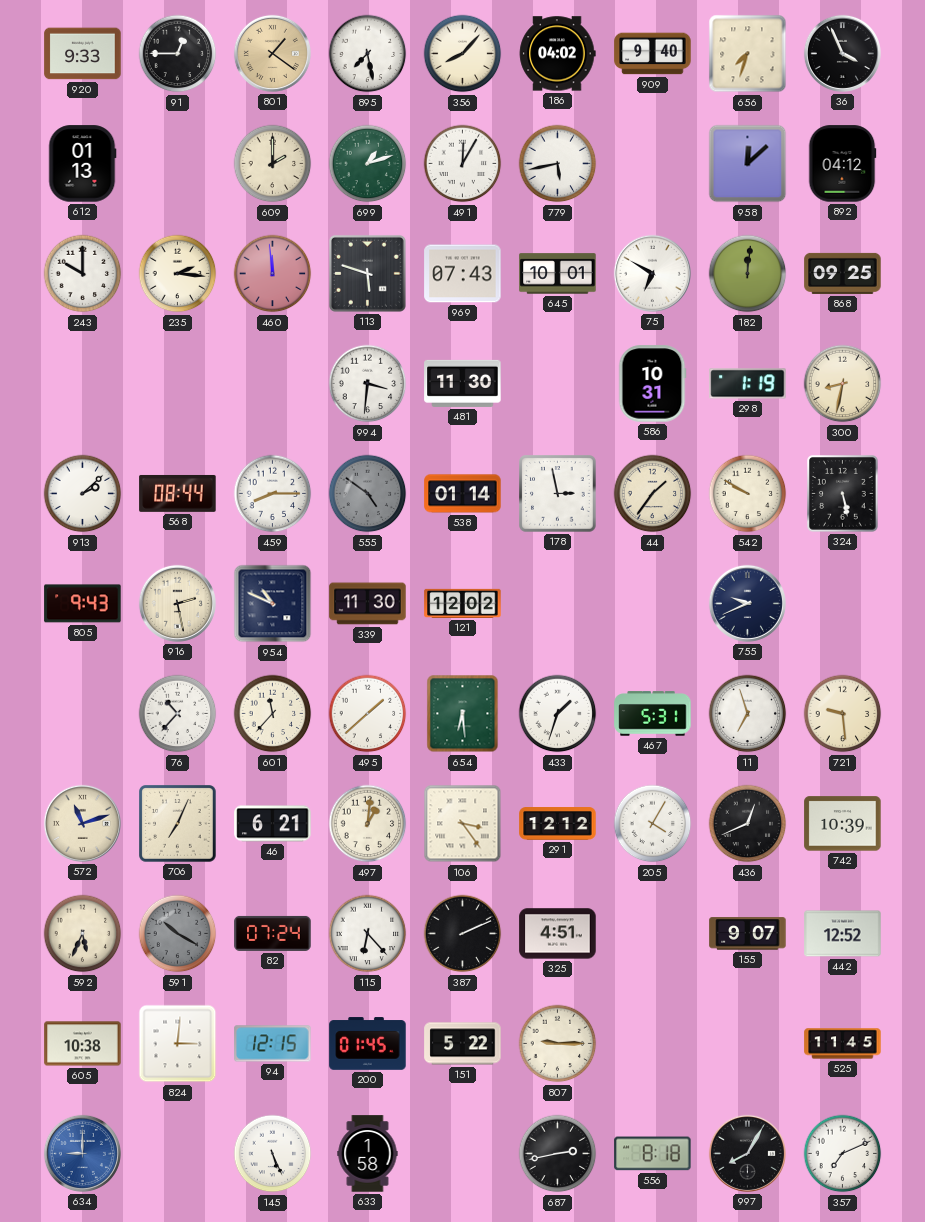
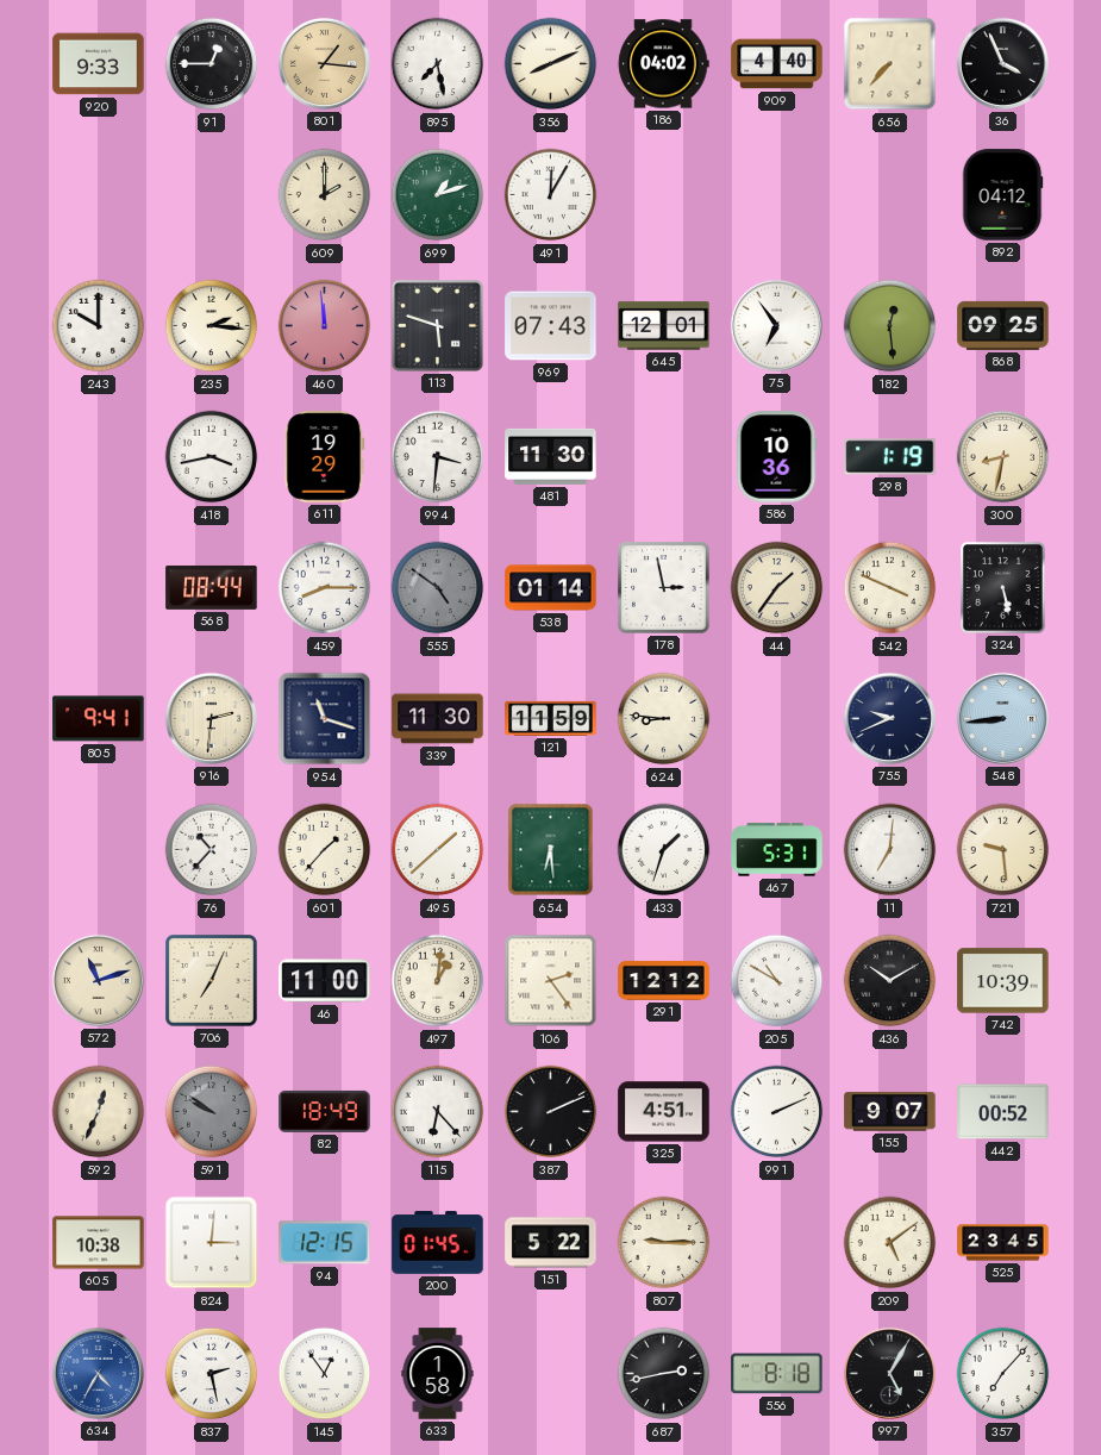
801: 1:21 -> 1:16
356: 8:07 -> 8:11
909: 9:40 -> 4:40
656: 7:33 -> 7:37
612: 01:13 -> none
779: 5:43 -> none
958: 12:08 -> none
645: 10:01 -> 12:01
75: 6:50 -> 6:54
182: 12:01 -> 12:29
418: none -> 3:43
611: none -> 19:29
586: 10:31 -> 10:36
913: 2:08 -> none
542: 9:50 -> 3:49
805: 9:43 -> 9:41
916: 2:28 -> 2:31
954: 10:49 -> 11:18
121: 12:02 -> 11:59
624: none -> 8:46
548: none -> 8:44
601: 11:37 -> 1:37
11: 6:57 -> 7:01
46: 6:21 -> 11:00
106: 3:24 -> 2:24
205: 4:05 -> 10:50
436: 12:41 -> 10:10
592: 5:34 -> 12:34
591: 10:20 -> 9:51
82: 07:24 -> 18:49
991: none -> 2:11
442: 12:52 -> 00:52
209: none -> 5:09
525: 11:45 -> 23:45
634: 9:00 -> 4:35
837: none -> 2:28
145: 5:26 -> 12:54
997: 8:05 -> 5:05
357: 7:11 -> 7:07
